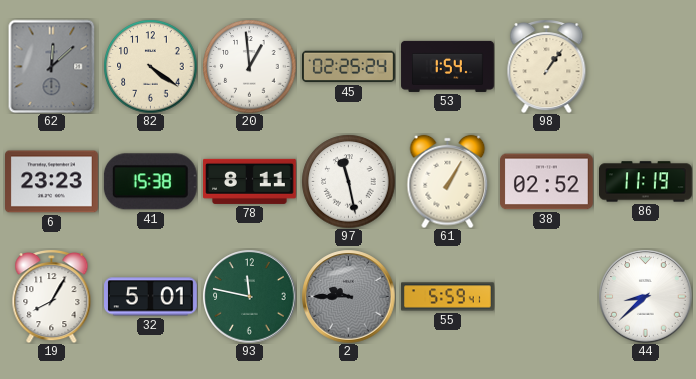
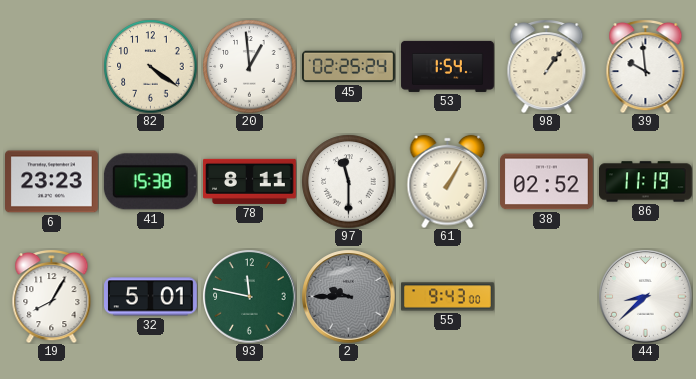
62: 12:08 -> none
39: none -> 9:59
97: 11:28 -> 11:30
55: 5:59 -> 9:43
